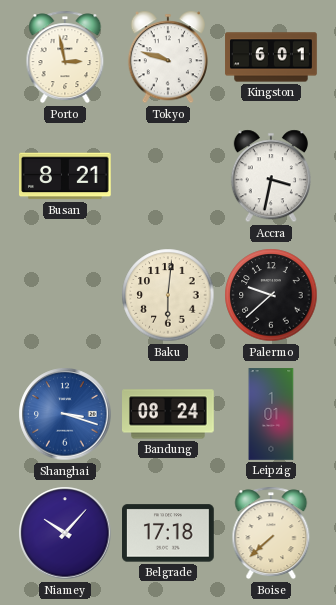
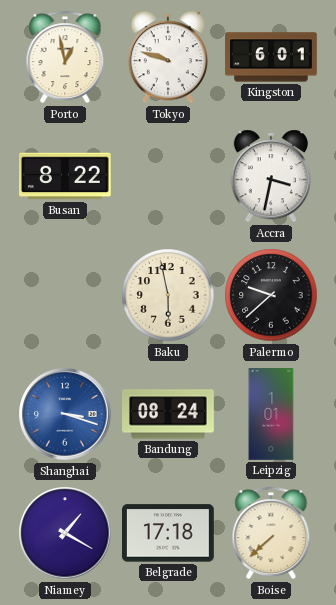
Porto: 2:58 -> 12:58
Busan: 8:21 -> 8:22
Baku: 6:01 -> 5:58
Niamey: 10:07 -> 1:20
